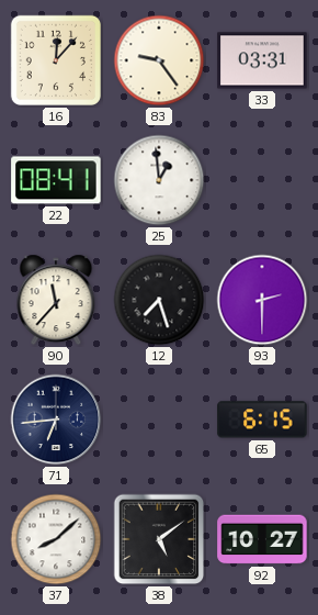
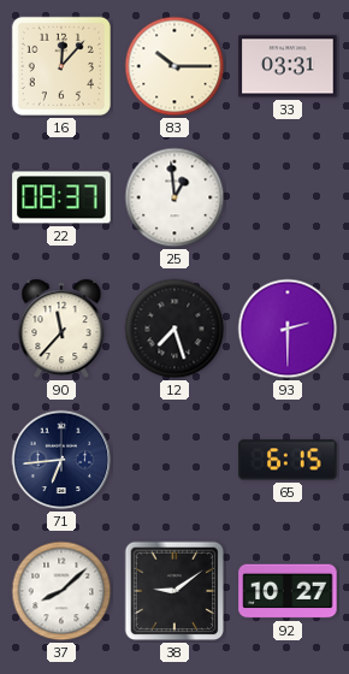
83: 9:24 -> 10:15
22: 08:41 -> 08:37
38: 5:09 -> 9:09
